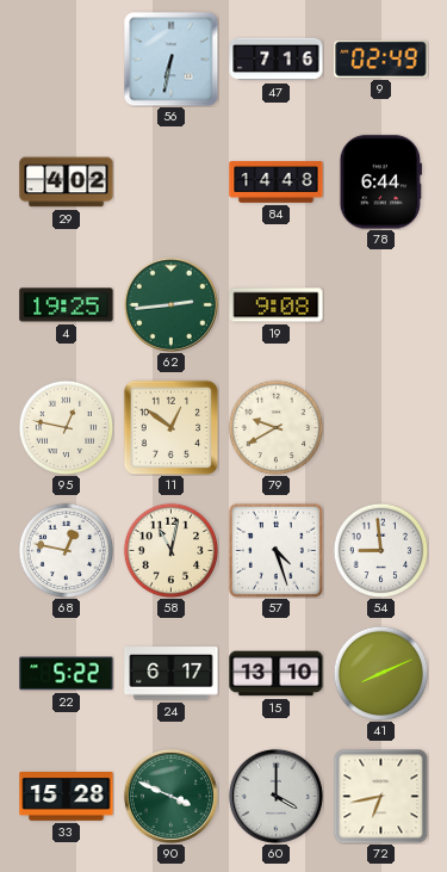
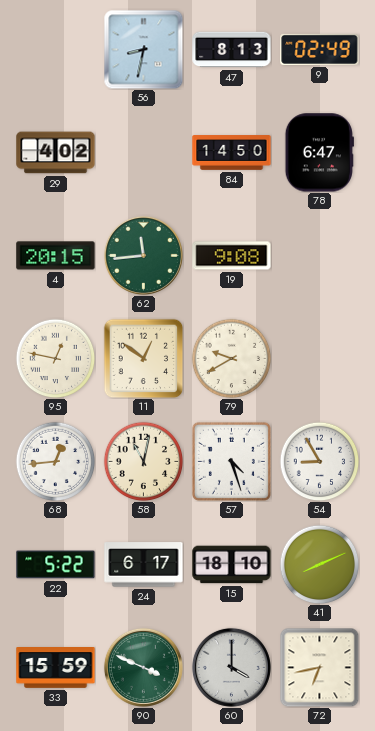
56: 6:32 -> 8:32
47: 7:16 -> 8:13
84: 14:48 -> 14:50
78: 6:44 -> 6:47
4: 19:25 -> 20:15
62: 2:44 -> 11:44
68: 12:47 -> 12:44
54: 8:59 -> 8:55
15: 13:10 -> 18:10
33: 15:28 -> 15:59
